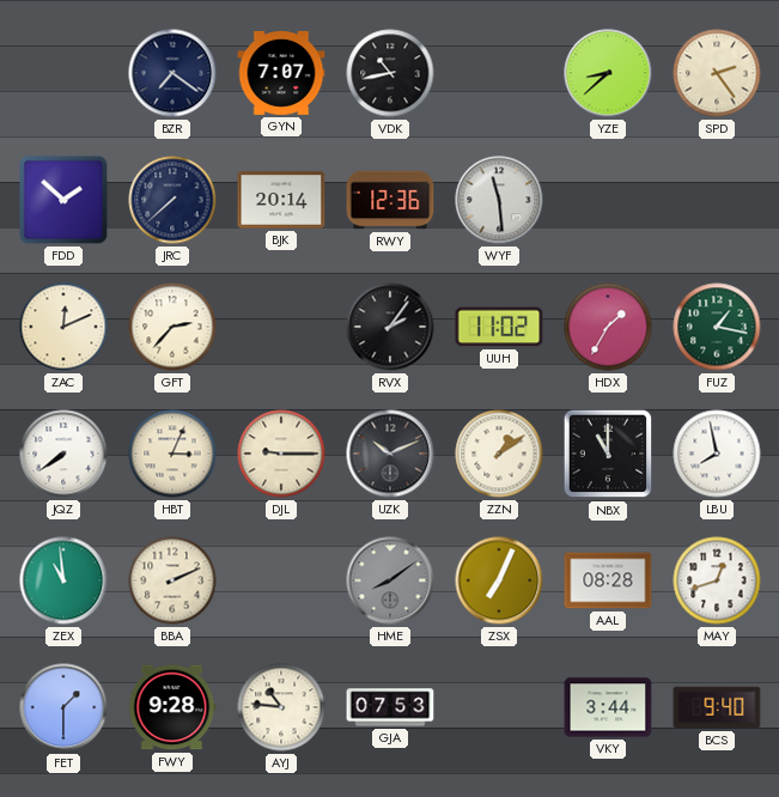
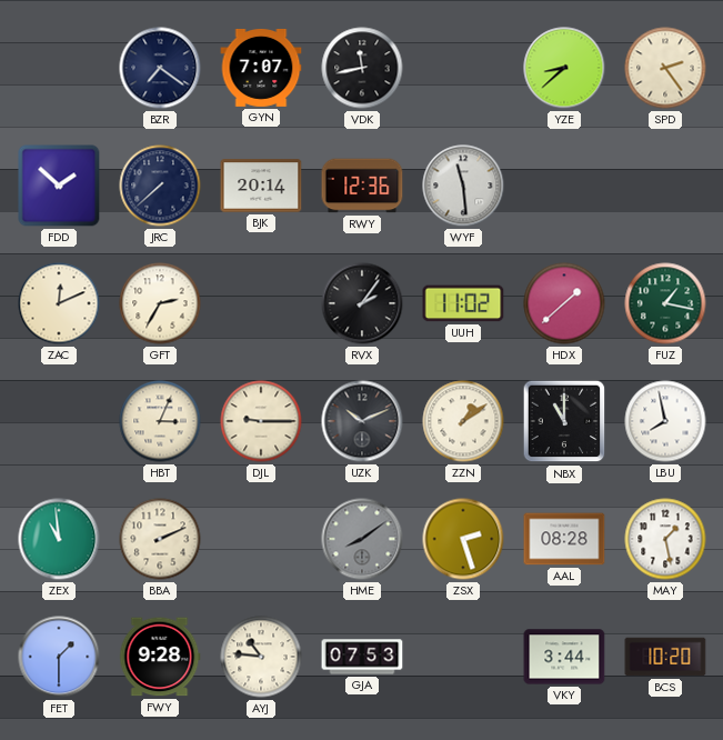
VDK: 10:43 -> 11:43
GFT: 2:37 -> 2:35
HDX: 1:35 -> 1:38
JQZ: 7:39 -> none
ZSX: 7:04 -> 2:27
MAY: 12:42 -> 1:28
BCS: 9:40 -> 10:20
